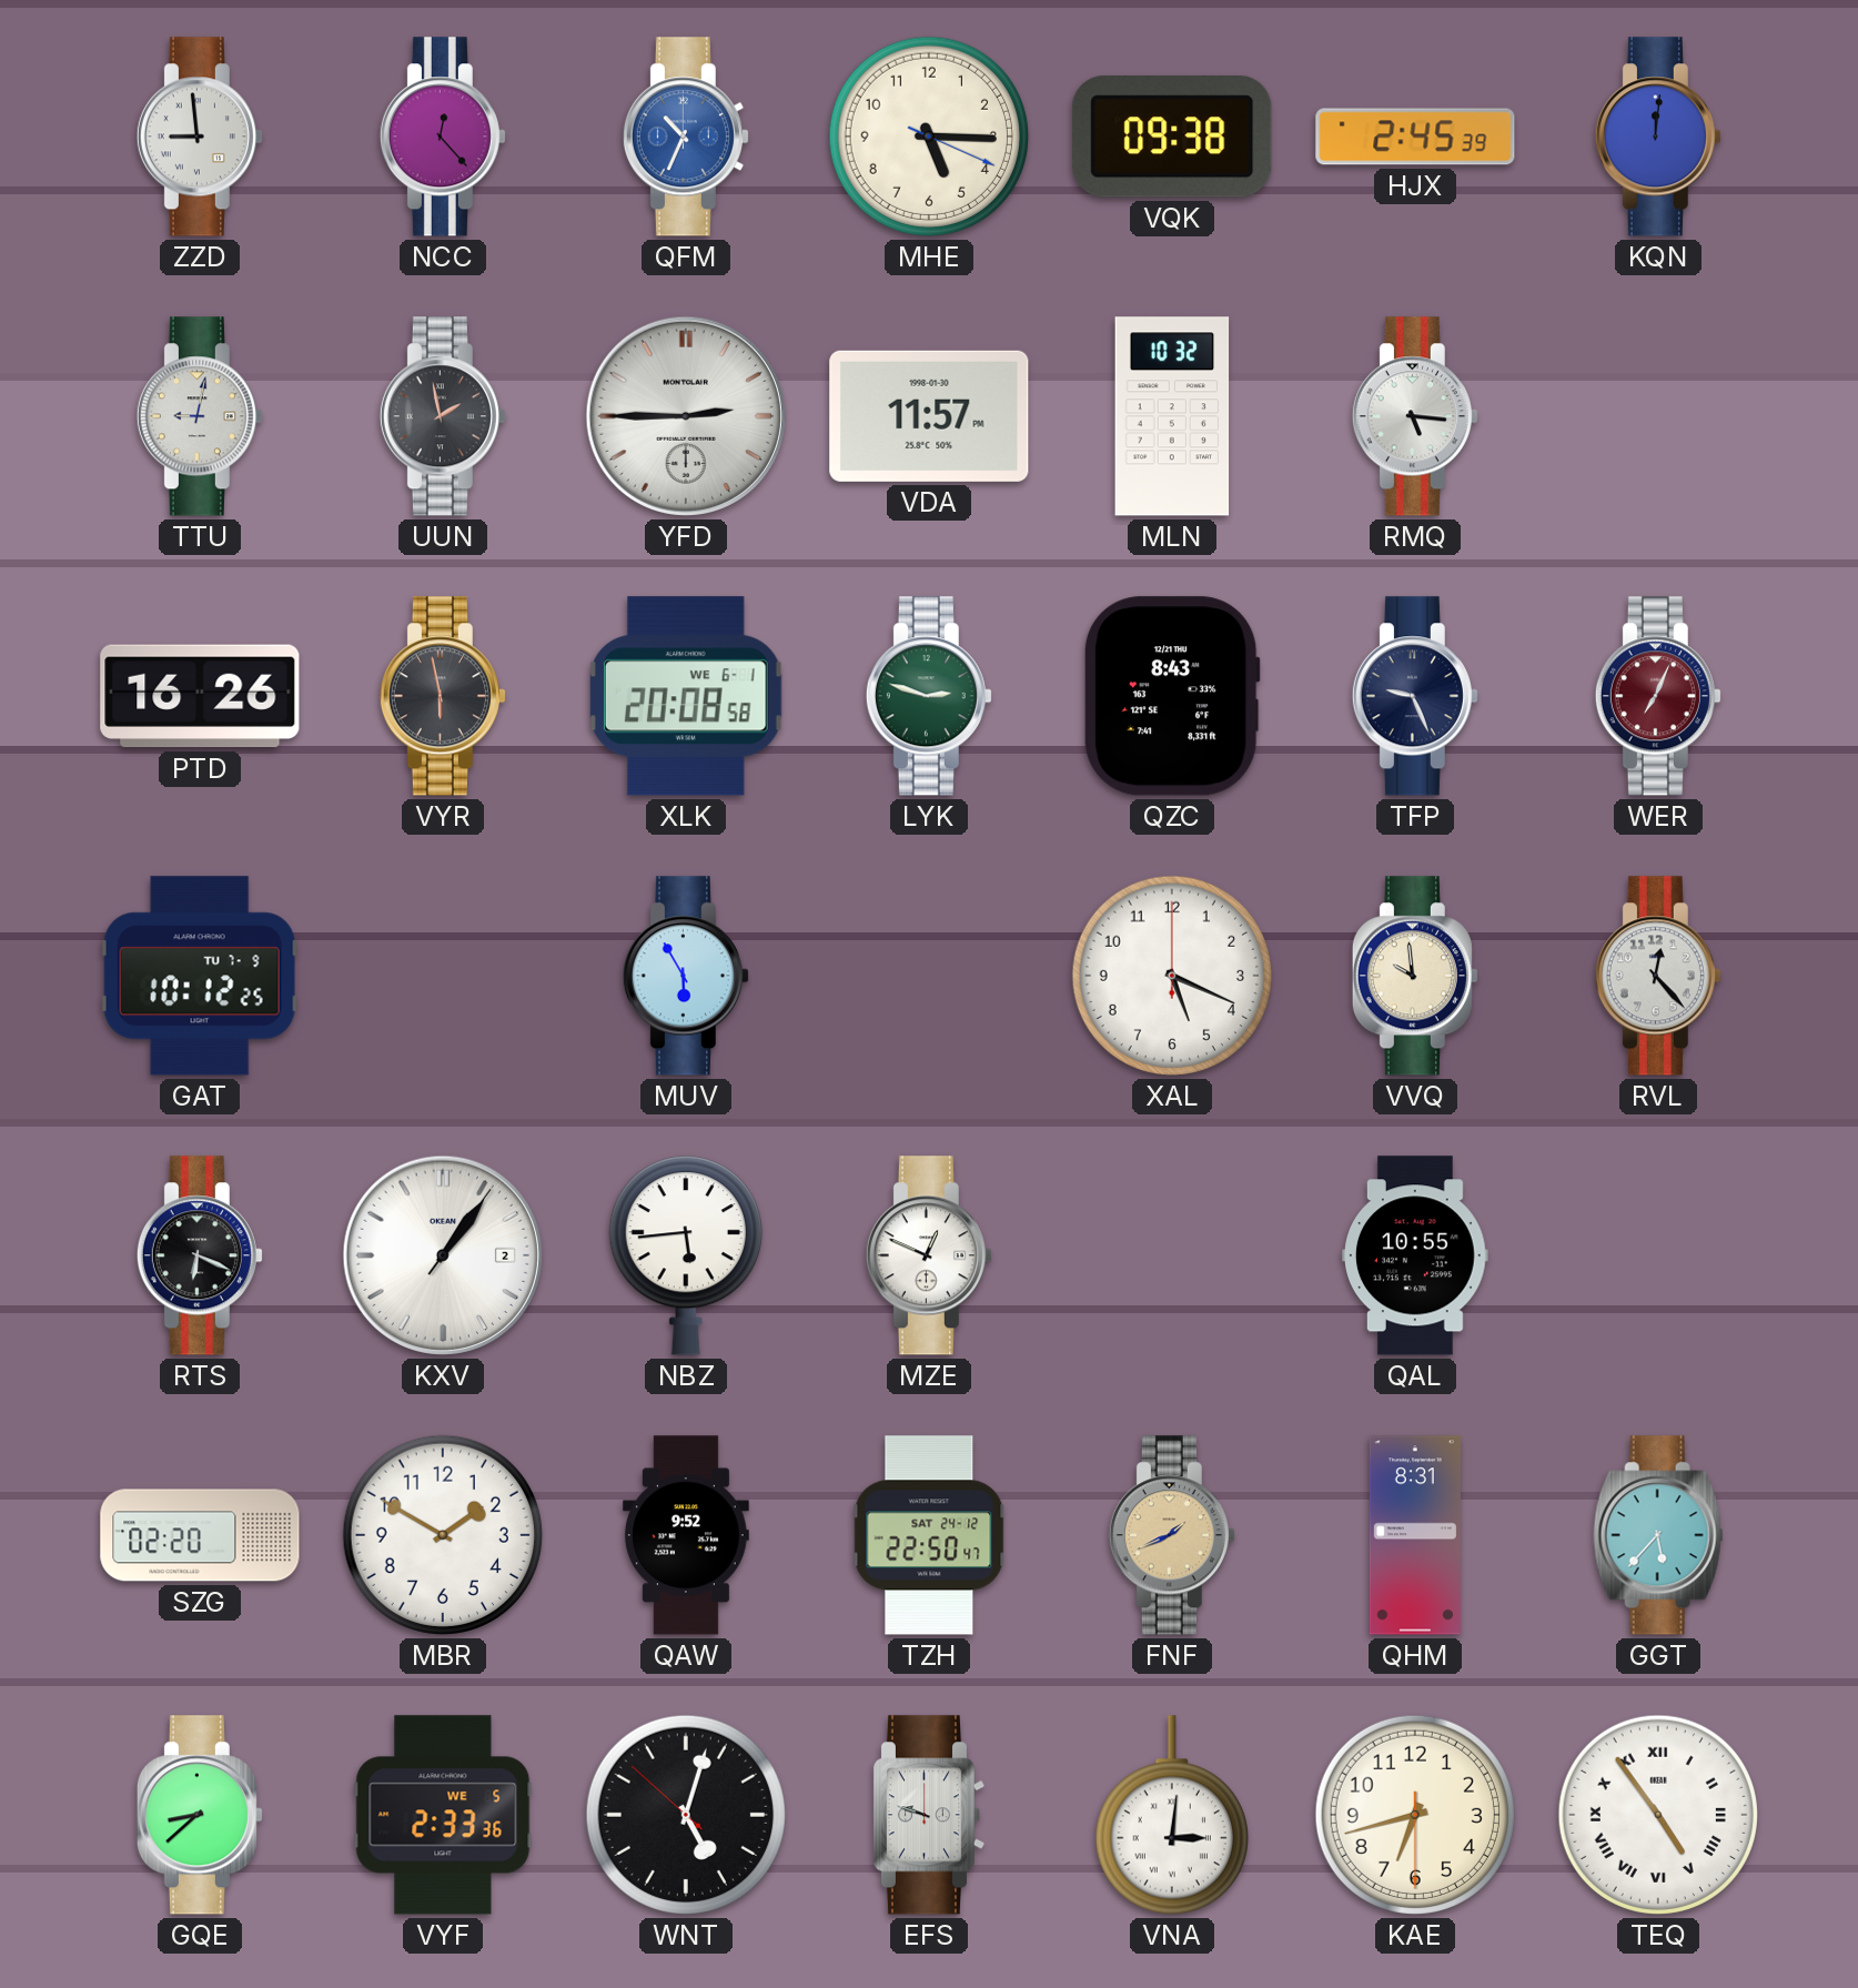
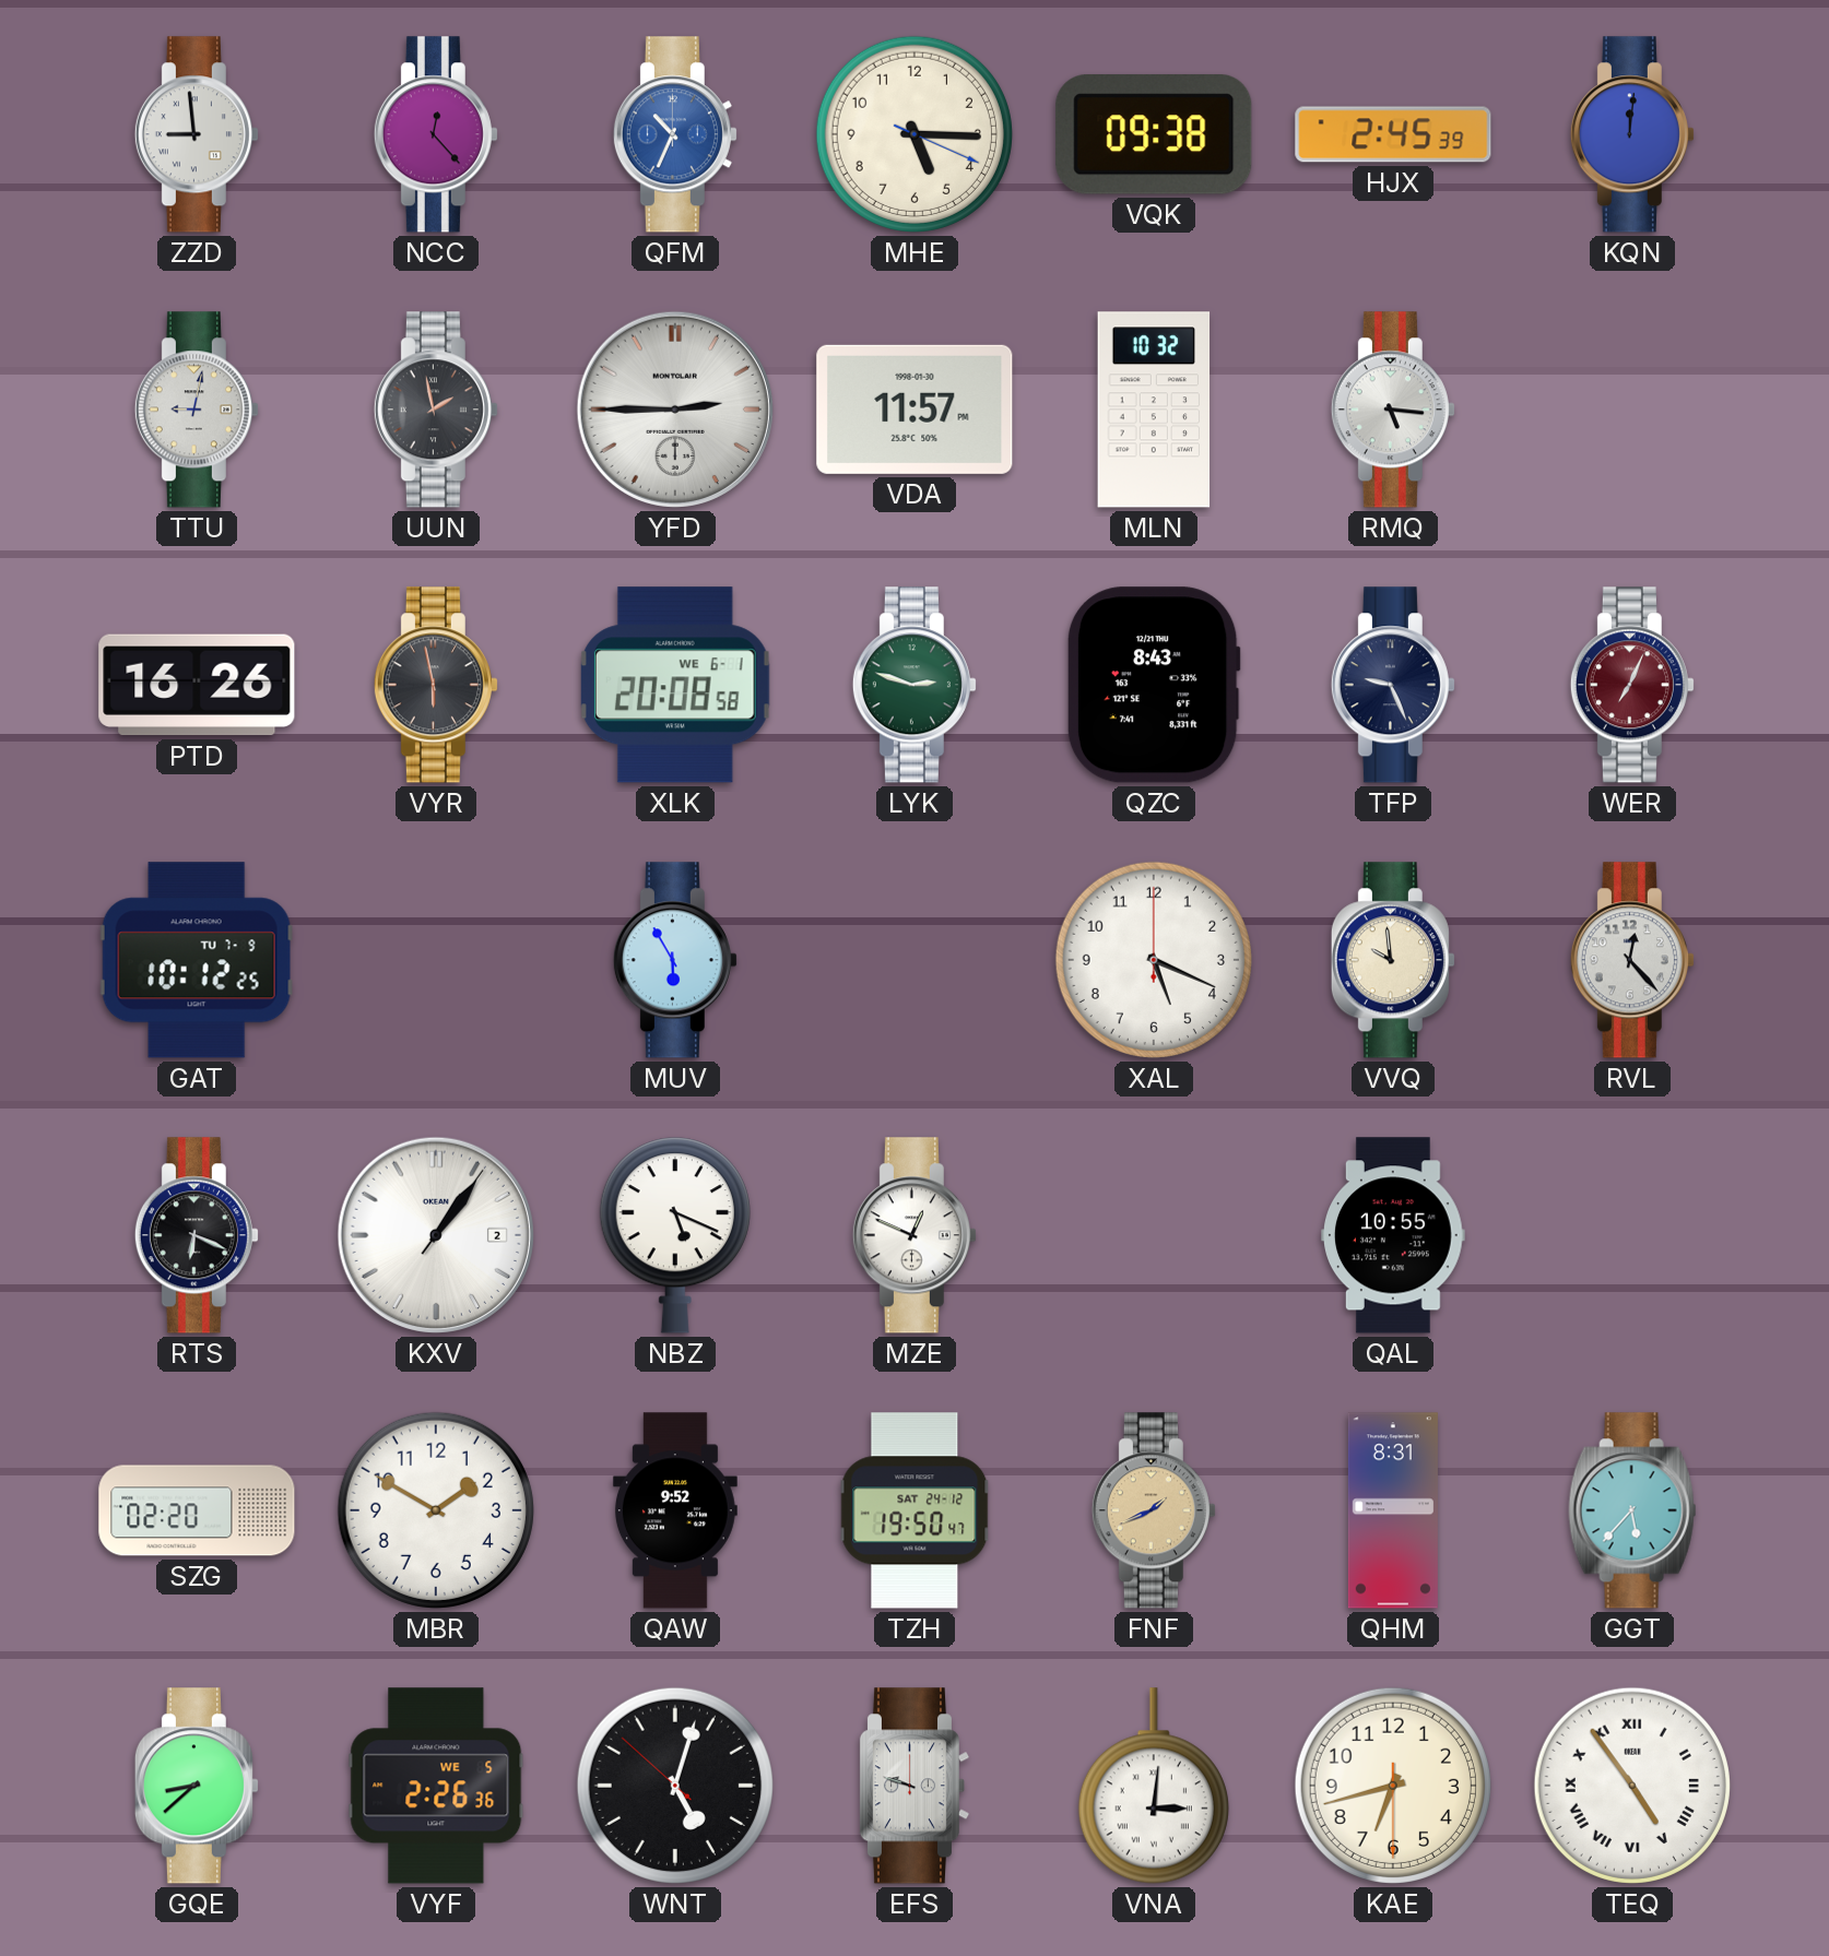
NBZ: 5:44 -> 5:19
TZH: 22:50 -> 19:50
VYF: 2:33 -> 2:26
